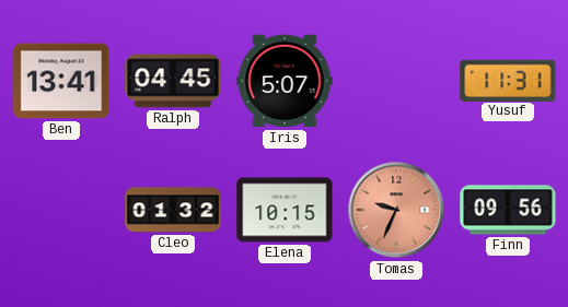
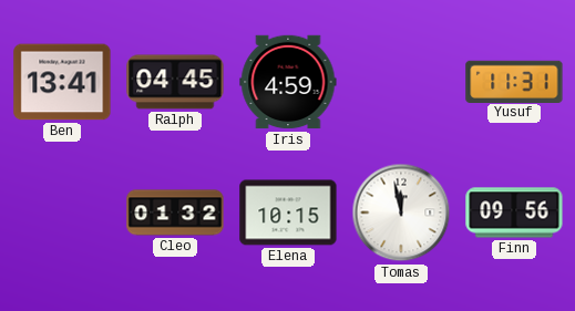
Iris: 5:07 -> 4:59
Tomas: 9:34 -> 11:58
Tomas dial: salmon -> white
